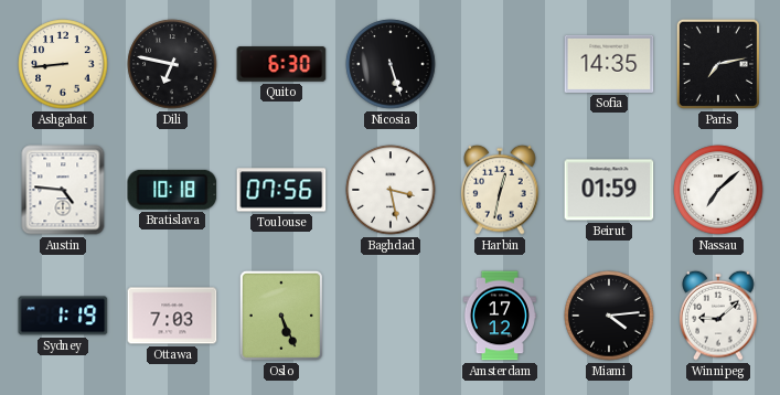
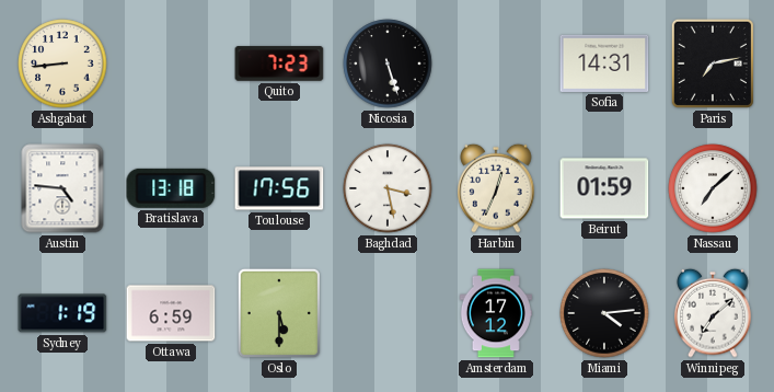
Dili: 6:47 -> none
Quito: 6:30 -> 7:23
Sofia: 14:35 -> 14:31
Bratislava: 10:18 -> 13:18
Toulouse: 07:56 -> 17:56
Harbin: 12:32 -> 12:34
Ottawa: 7:03 -> 6:59
Oslo: 5:26 -> 5:30
Winnipeg: 9:08 -> 7:08
